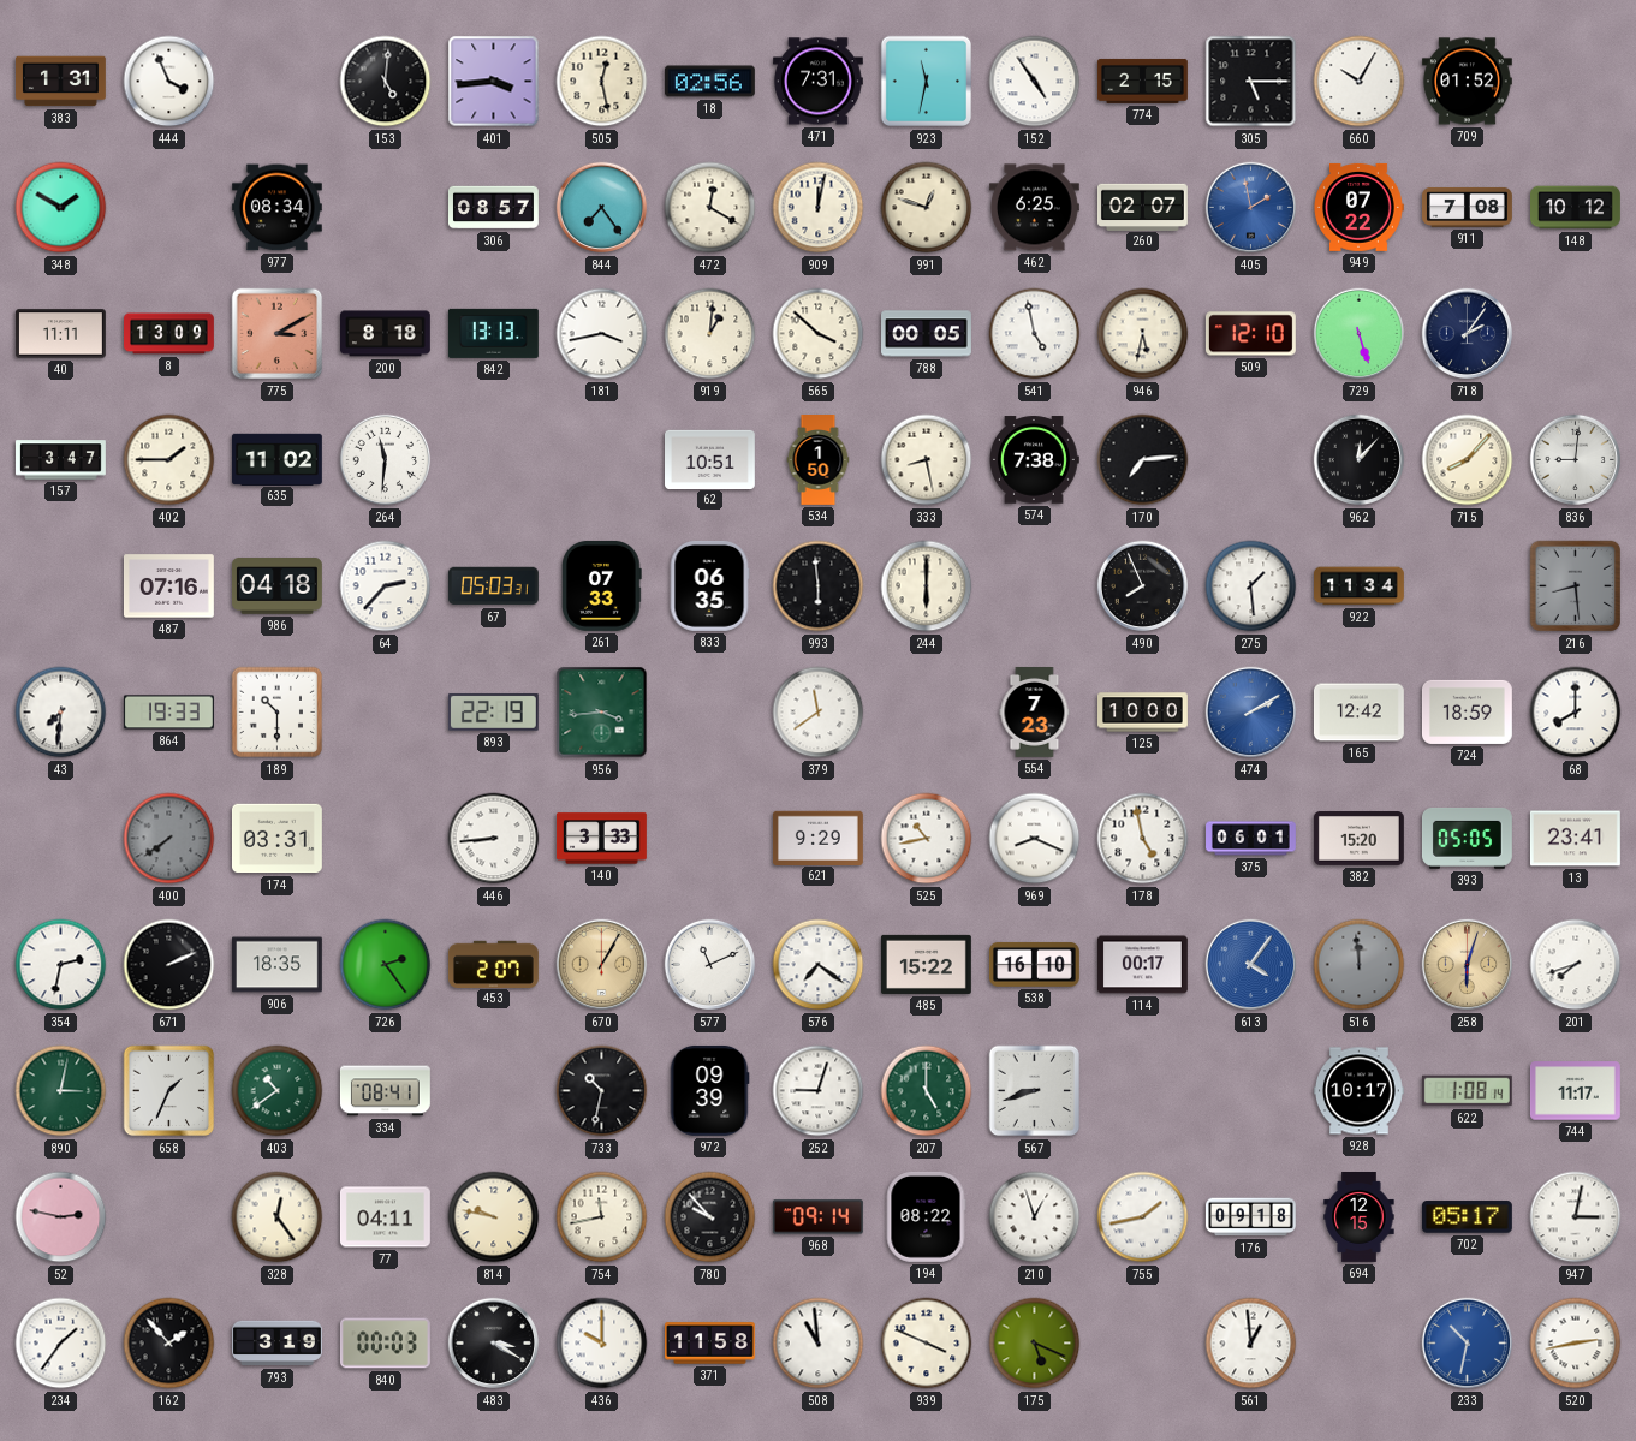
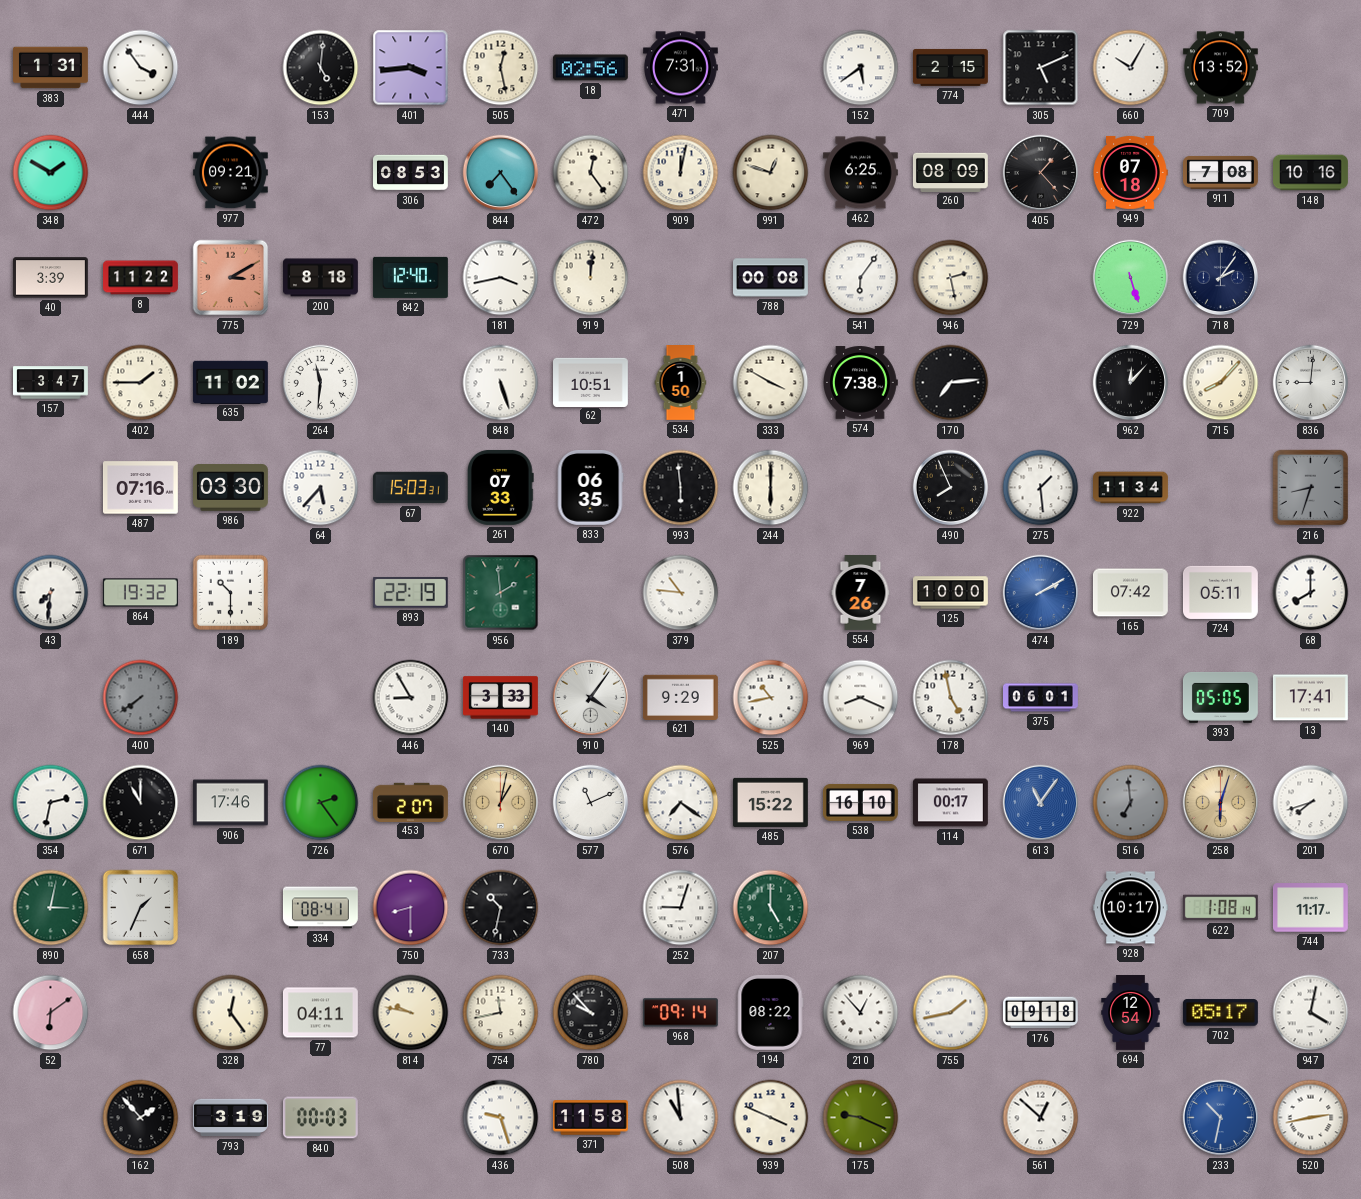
444: 3:56 -> 3:54
923: 11:32 -> none
152: 4:54 -> 5:39
305: 5:15 -> 5:11
709: 01:52 -> 13:52
977: 08:34 -> 09:21
306: 08:57 -> 08:53
472: 12:20 -> 12:24
260: 02:07 -> 08:09
405: 1:58 -> 1:23
405 dial: blue -> black
949: 07:22 -> 07:18
148: 10:12 -> 10:16
40: 11:11 -> 3:39
8: 13:09 -> 11:22
842: 13:13 -> 12:40
919: 1:01 -> 12:01
565: 3:52 -> none
788: 00:05 -> 00:08
541: 4:58 -> 6:06
946: 5:32 -> 2:28
509: 12:10 -> none
848: none -> 5:27
333: 8:28 -> 3:50
986: 04:18 -> 03:30
64: 2:37 -> 5:37
67: 05:03 -> 15:03
216: 8:29 -> 8:33
864: 19:33 -> 19:32
956: 3:44 -> 1:59
379: 11:39 -> 10:46
554: 7:23 -> 7:26
165: 12:42 -> 07:42
724: 18:59 -> 05:11
174: 03:31 -> none
446: 8:44 -> 8:55
910: none -> 4:06
382: 15:20 -> none
13: 23:41 -> 17:41
671: 2:11 -> 11:00
906: 18:35 -> 17:46
670: 1:05 -> 1:02
613: 4:06 -> 11:06
516: 11:59 -> 6:59
403: 10:39 -> none
750: none -> 8:30
972: 09:39 -> none
567: 8:42 -> none
52: 2:47 -> 6:09
210: 12:57 -> 12:53
694: 12:15 -> 12:54
947: 3:02 -> 4:02
234: 1:36 -> none
483: 3:20 -> none
436: 10:00 -> 9:27
175: 5:19 -> 9:19
561: 12:59 -> 12:52
